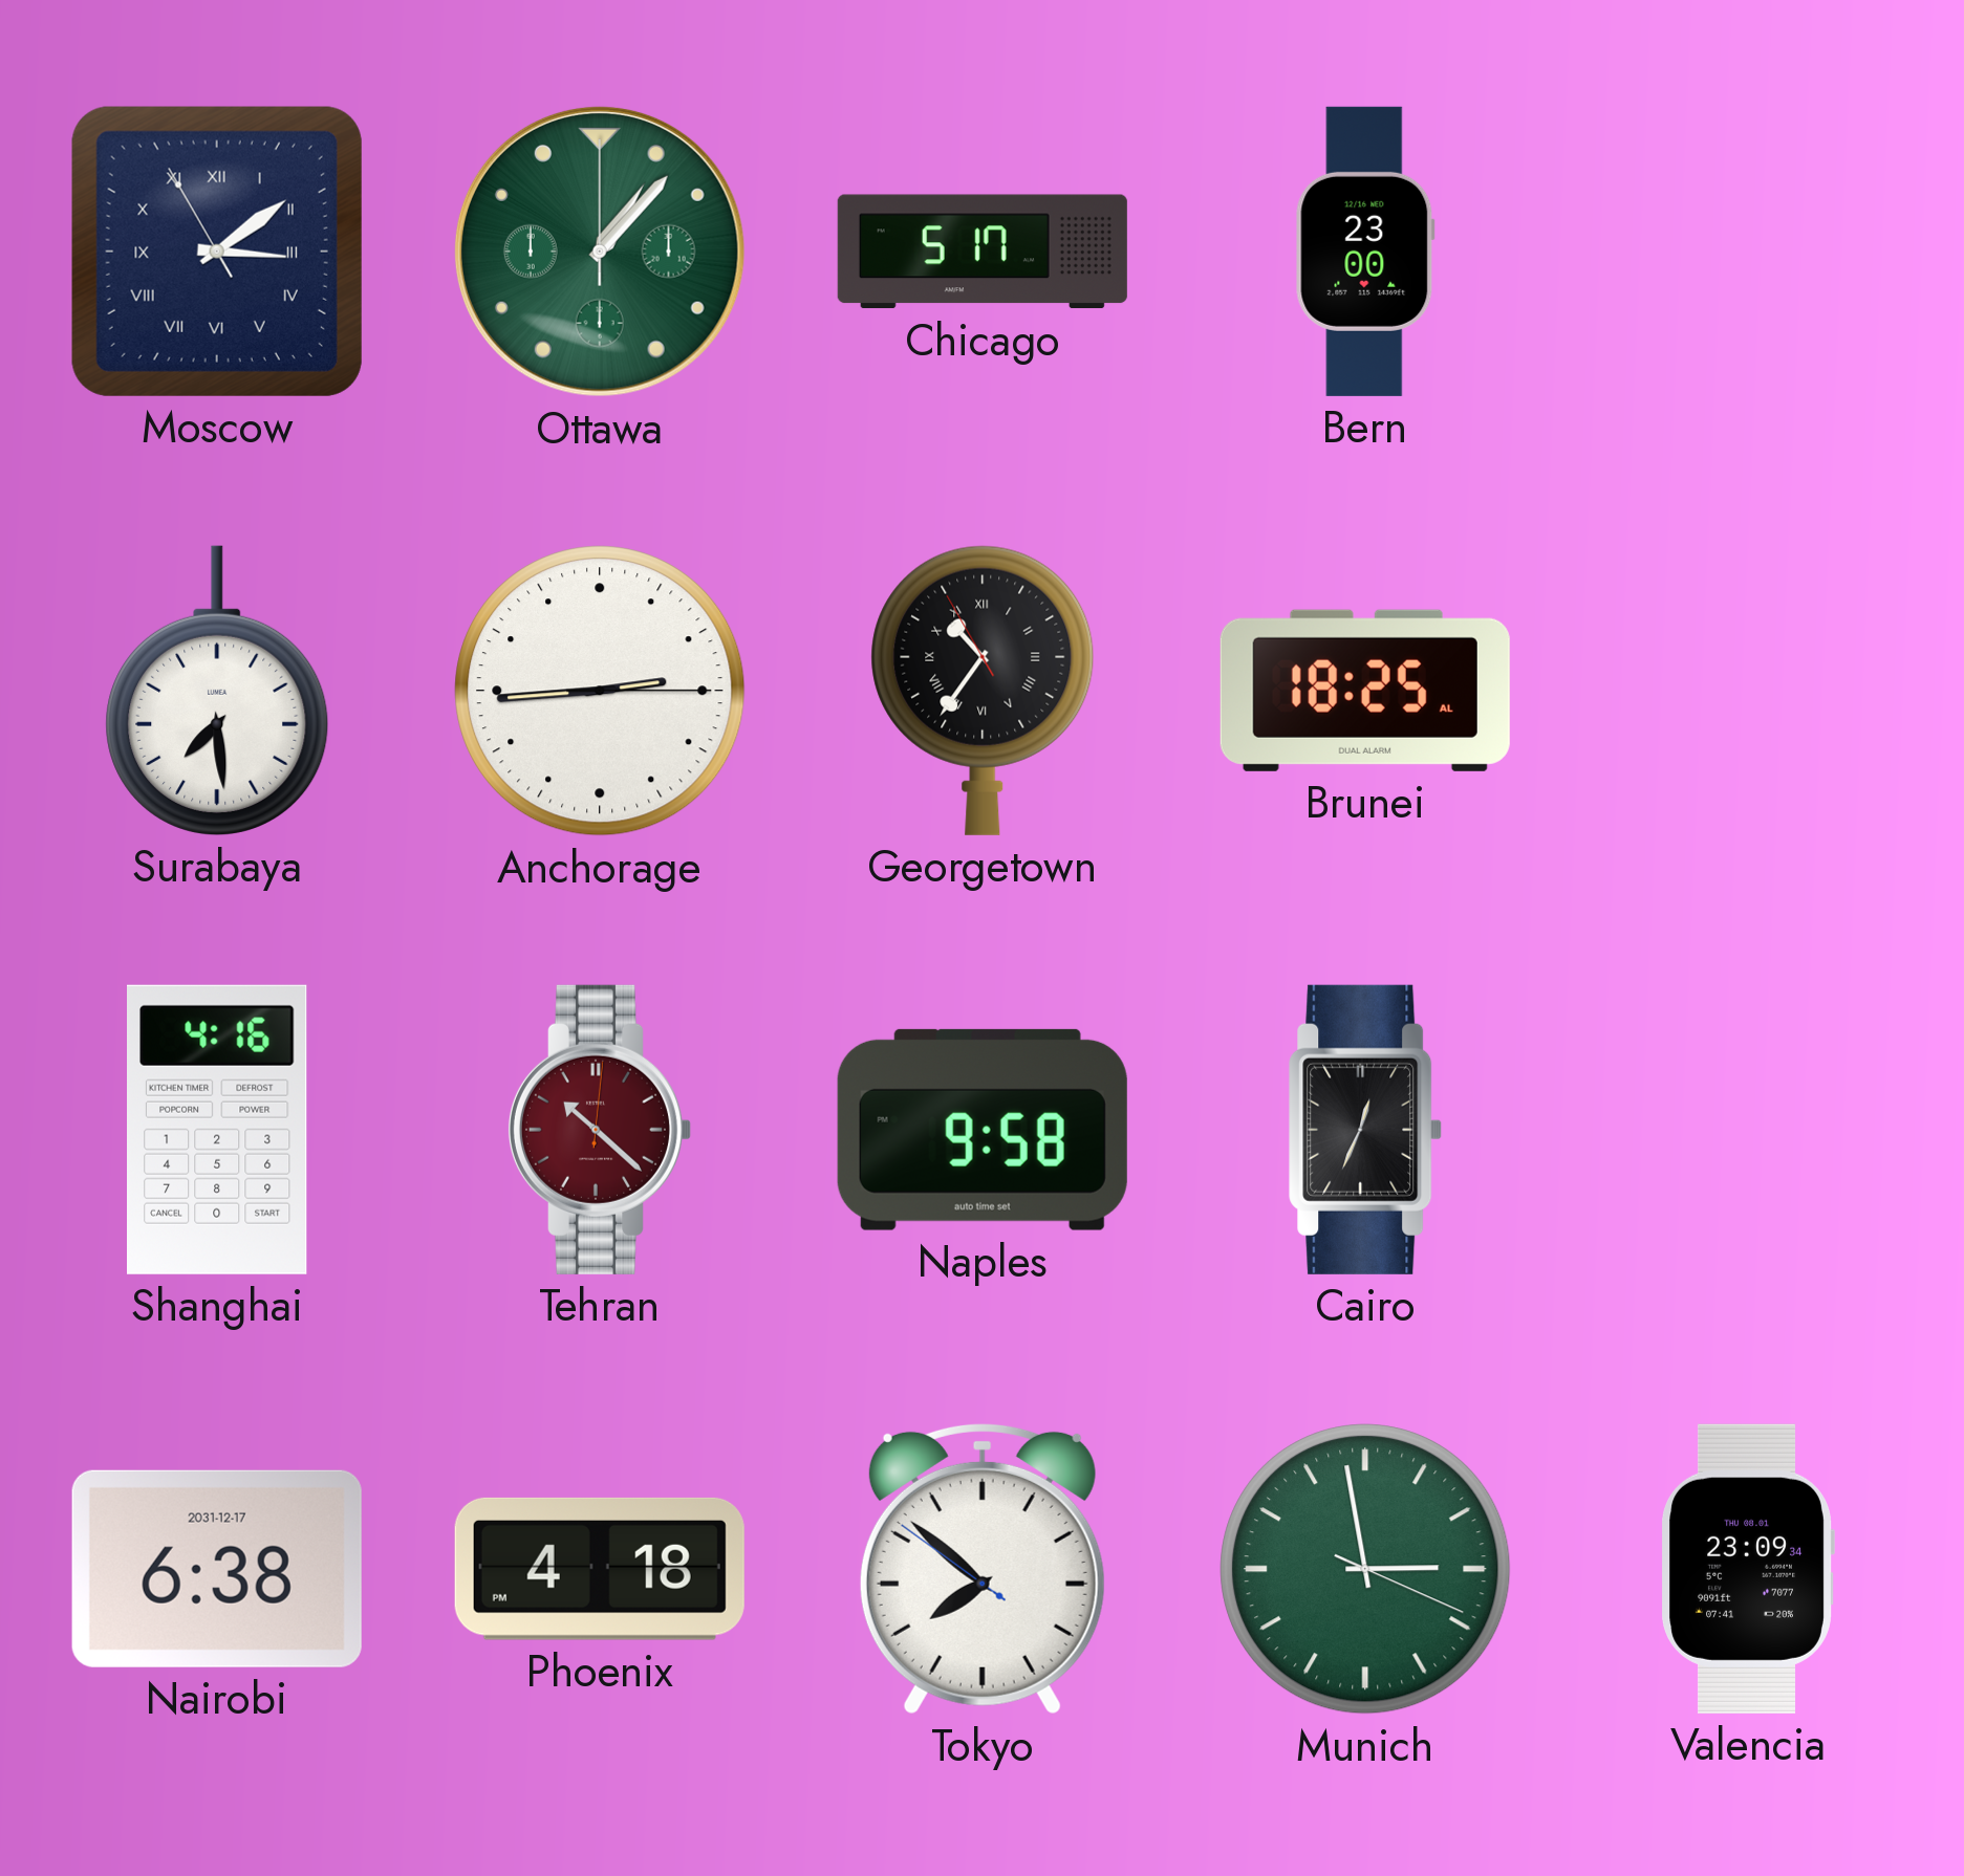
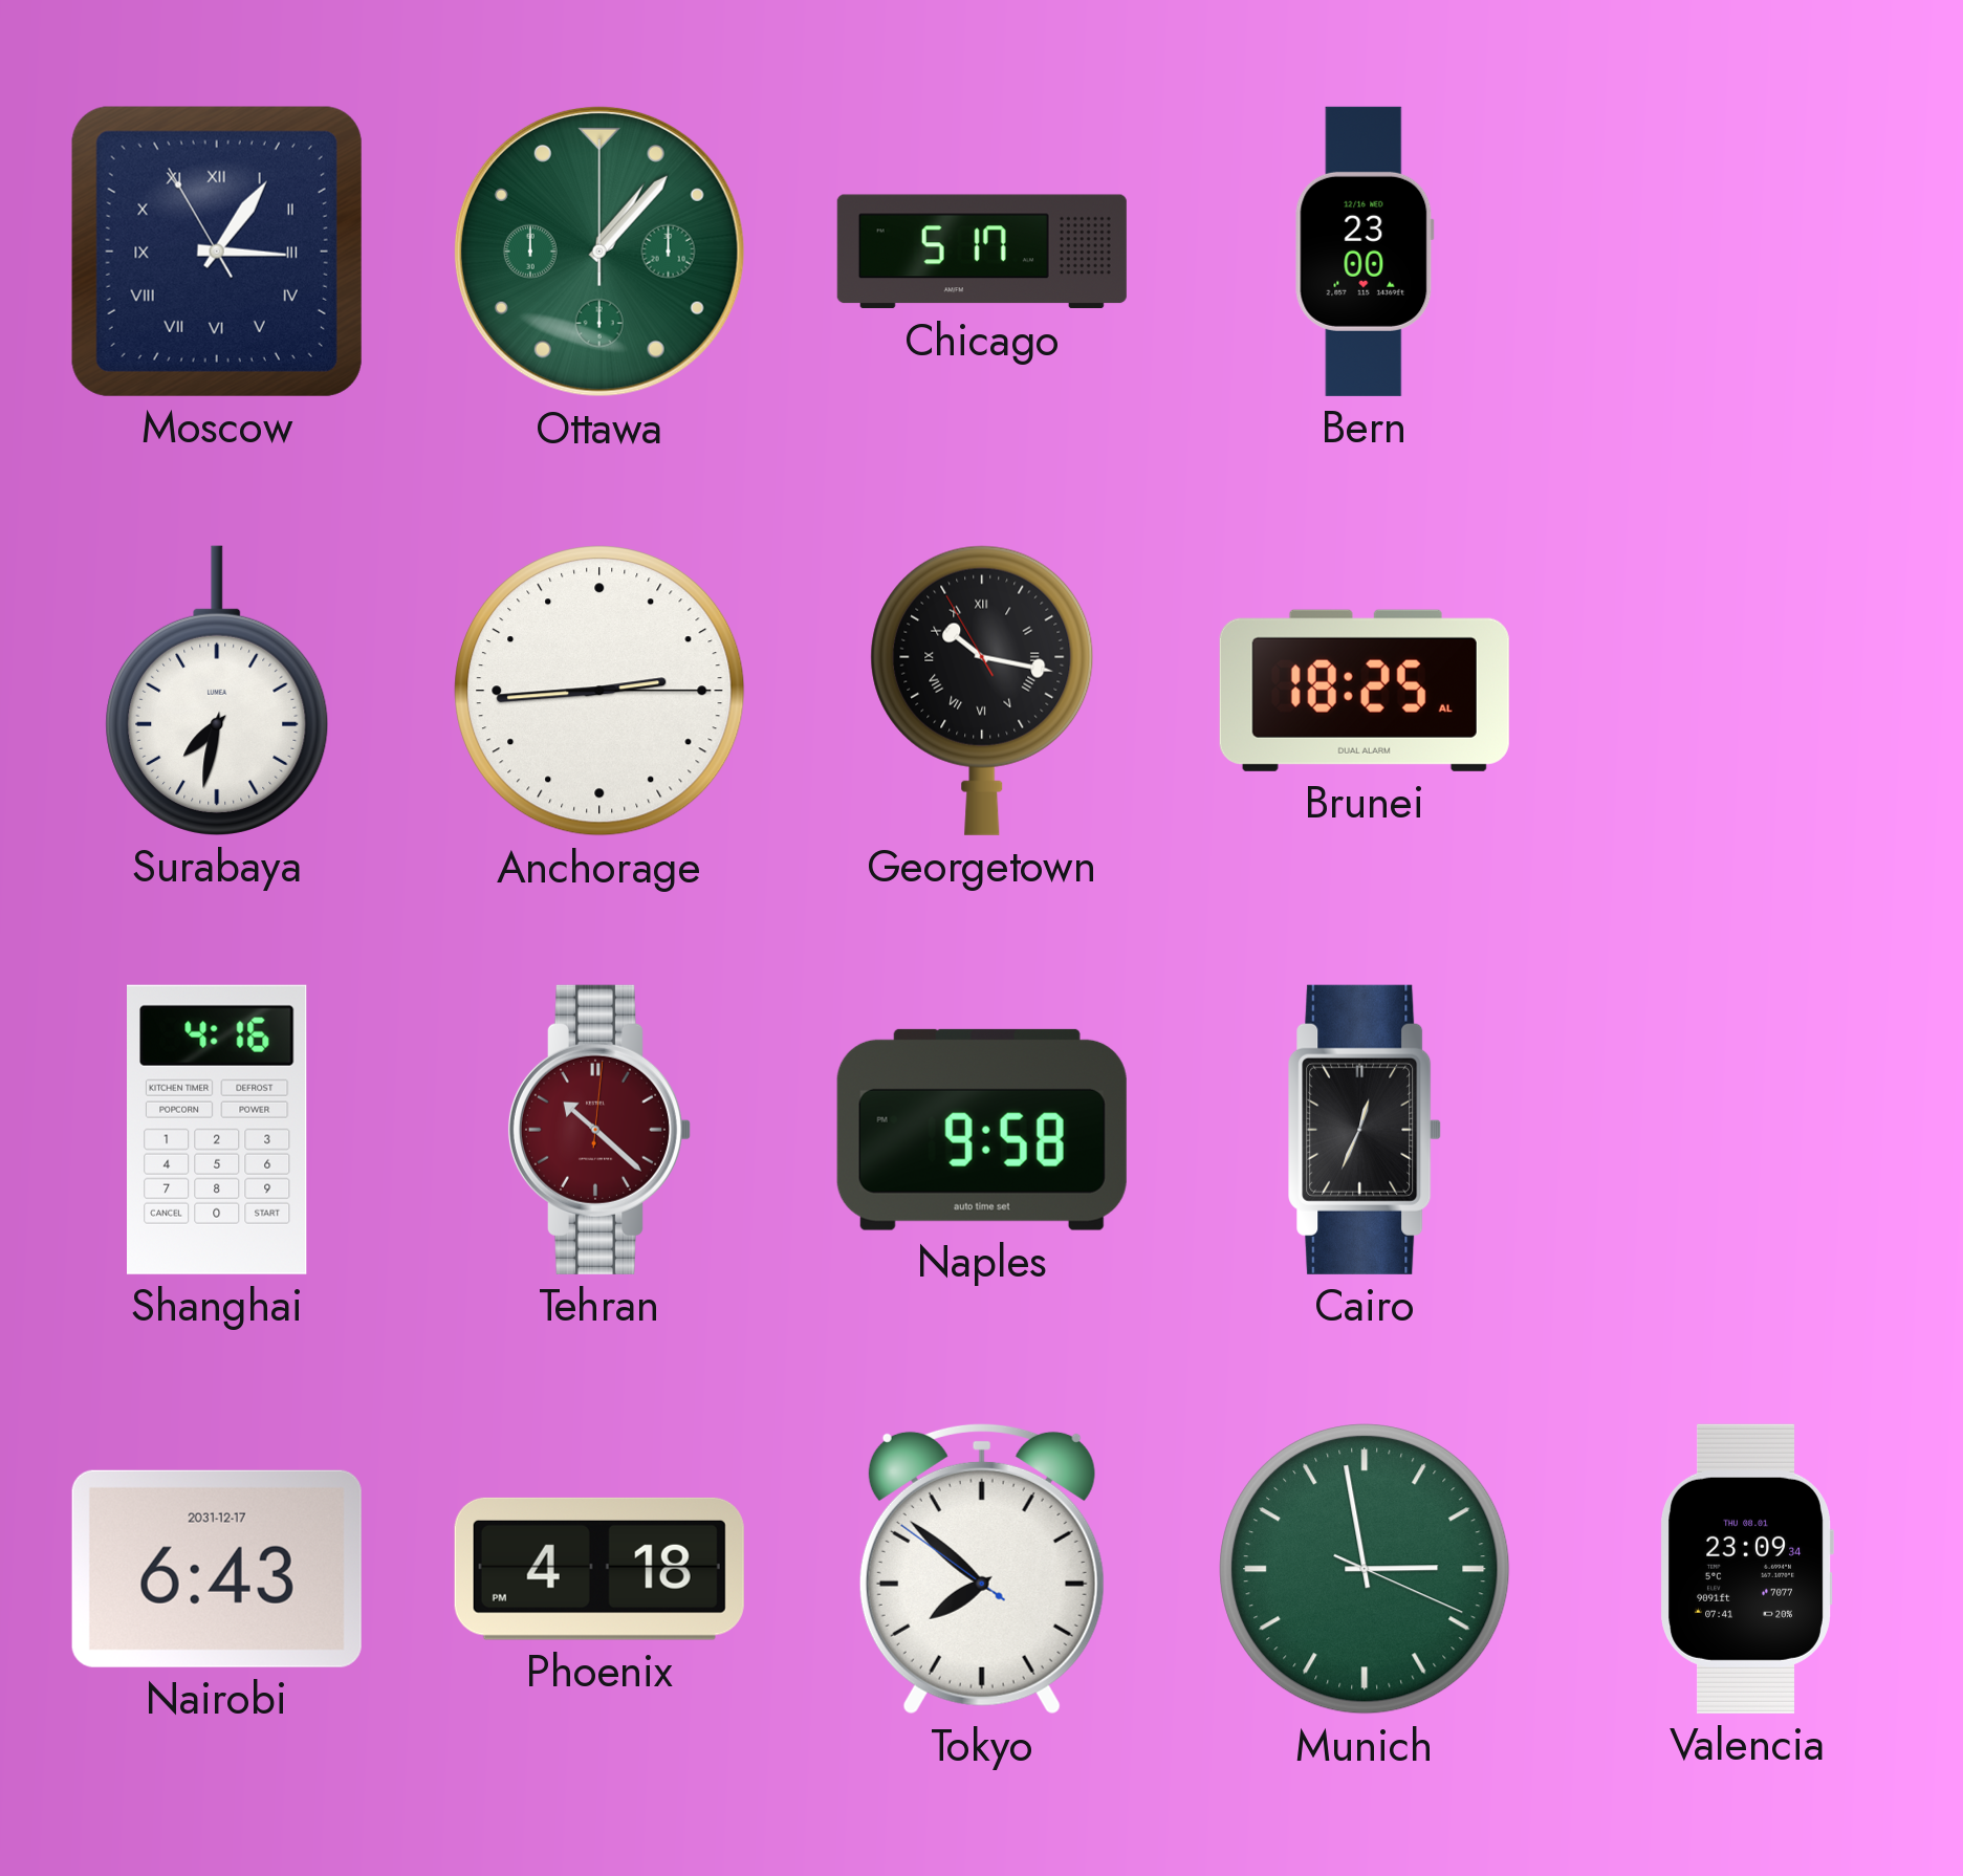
Moscow: 3:08 -> 3:05
Surabaya: 7:29 -> 7:32
Georgetown: 10:35 -> 10:16
Nairobi: 6:38 -> 6:43
